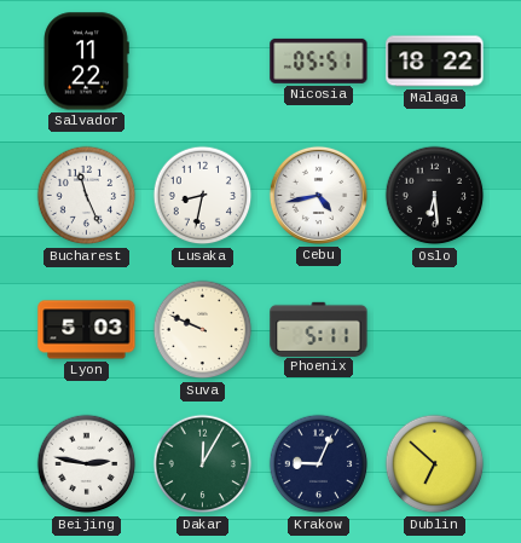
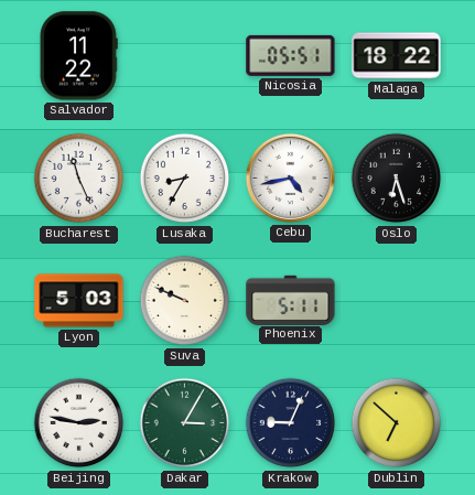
Lusaka: 8:32 -> 8:35
Oslo: 6:29 -> 6:27
Dakar: 12:05 -> 3:05
